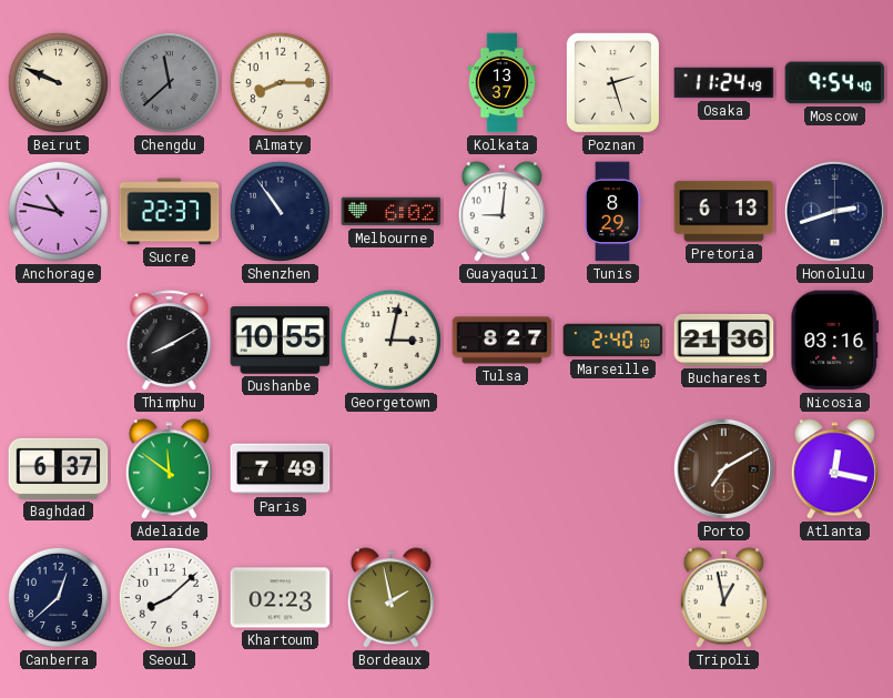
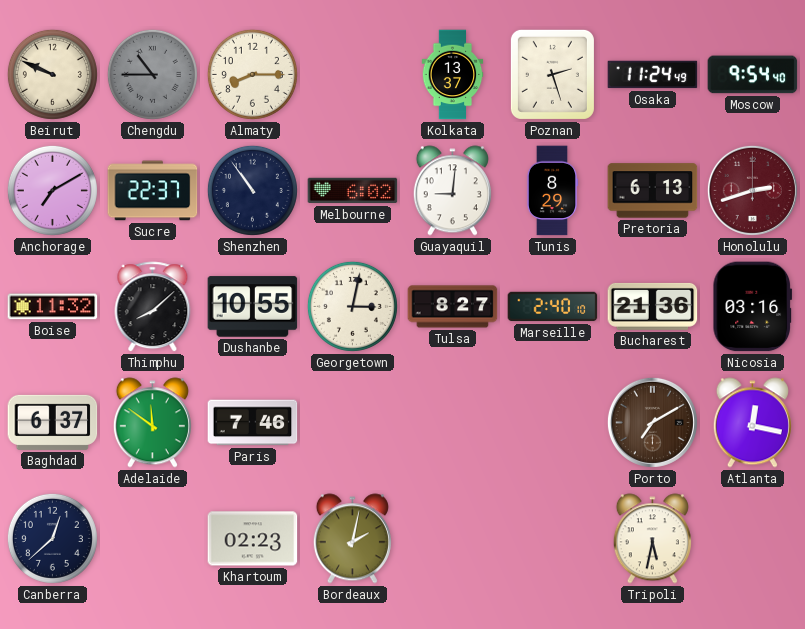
Chengdu: 11:38 -> 10:45
Anchorage: 10:47 -> 7:10
Honolulu dial: navy -> burgundy
Boise: none -> 11:32
Thimphu: 8:10 -> 8:08
Paris: 7:49 -> 7:46
Seoul: 8:08 -> none
Bordeaux: 1:58 -> 2:02
Tripoli: 12:58 -> 5:32
